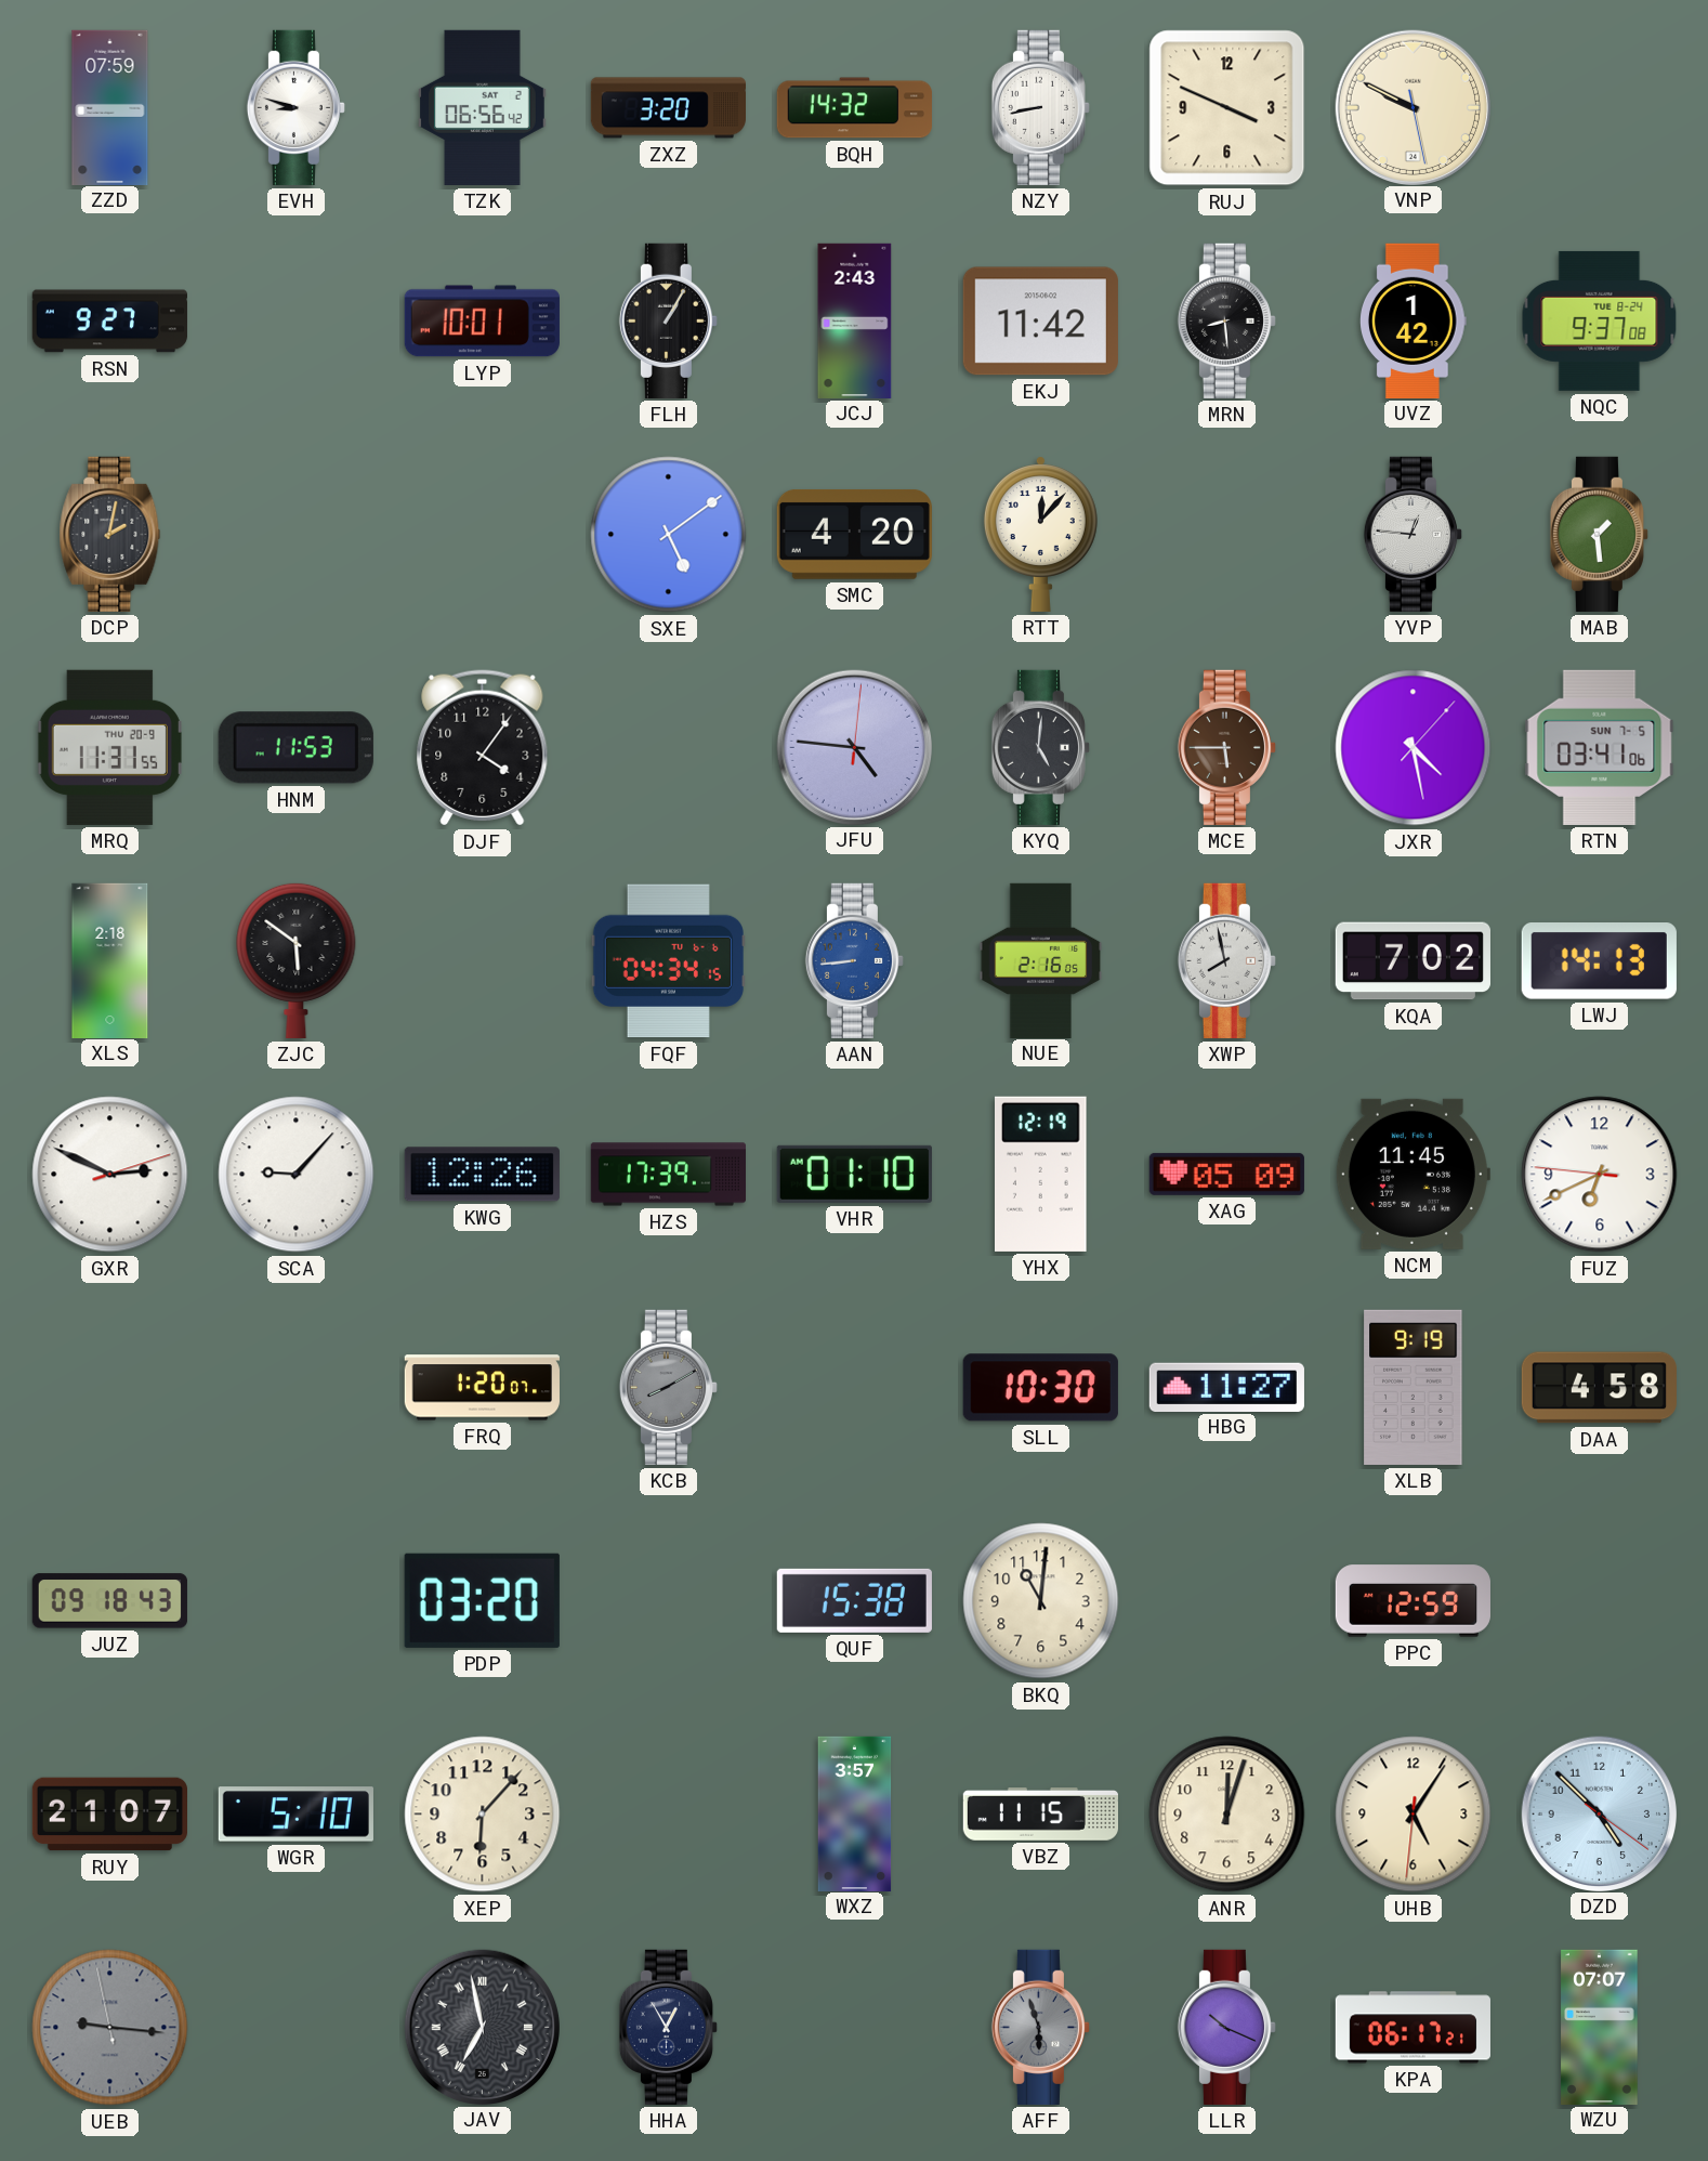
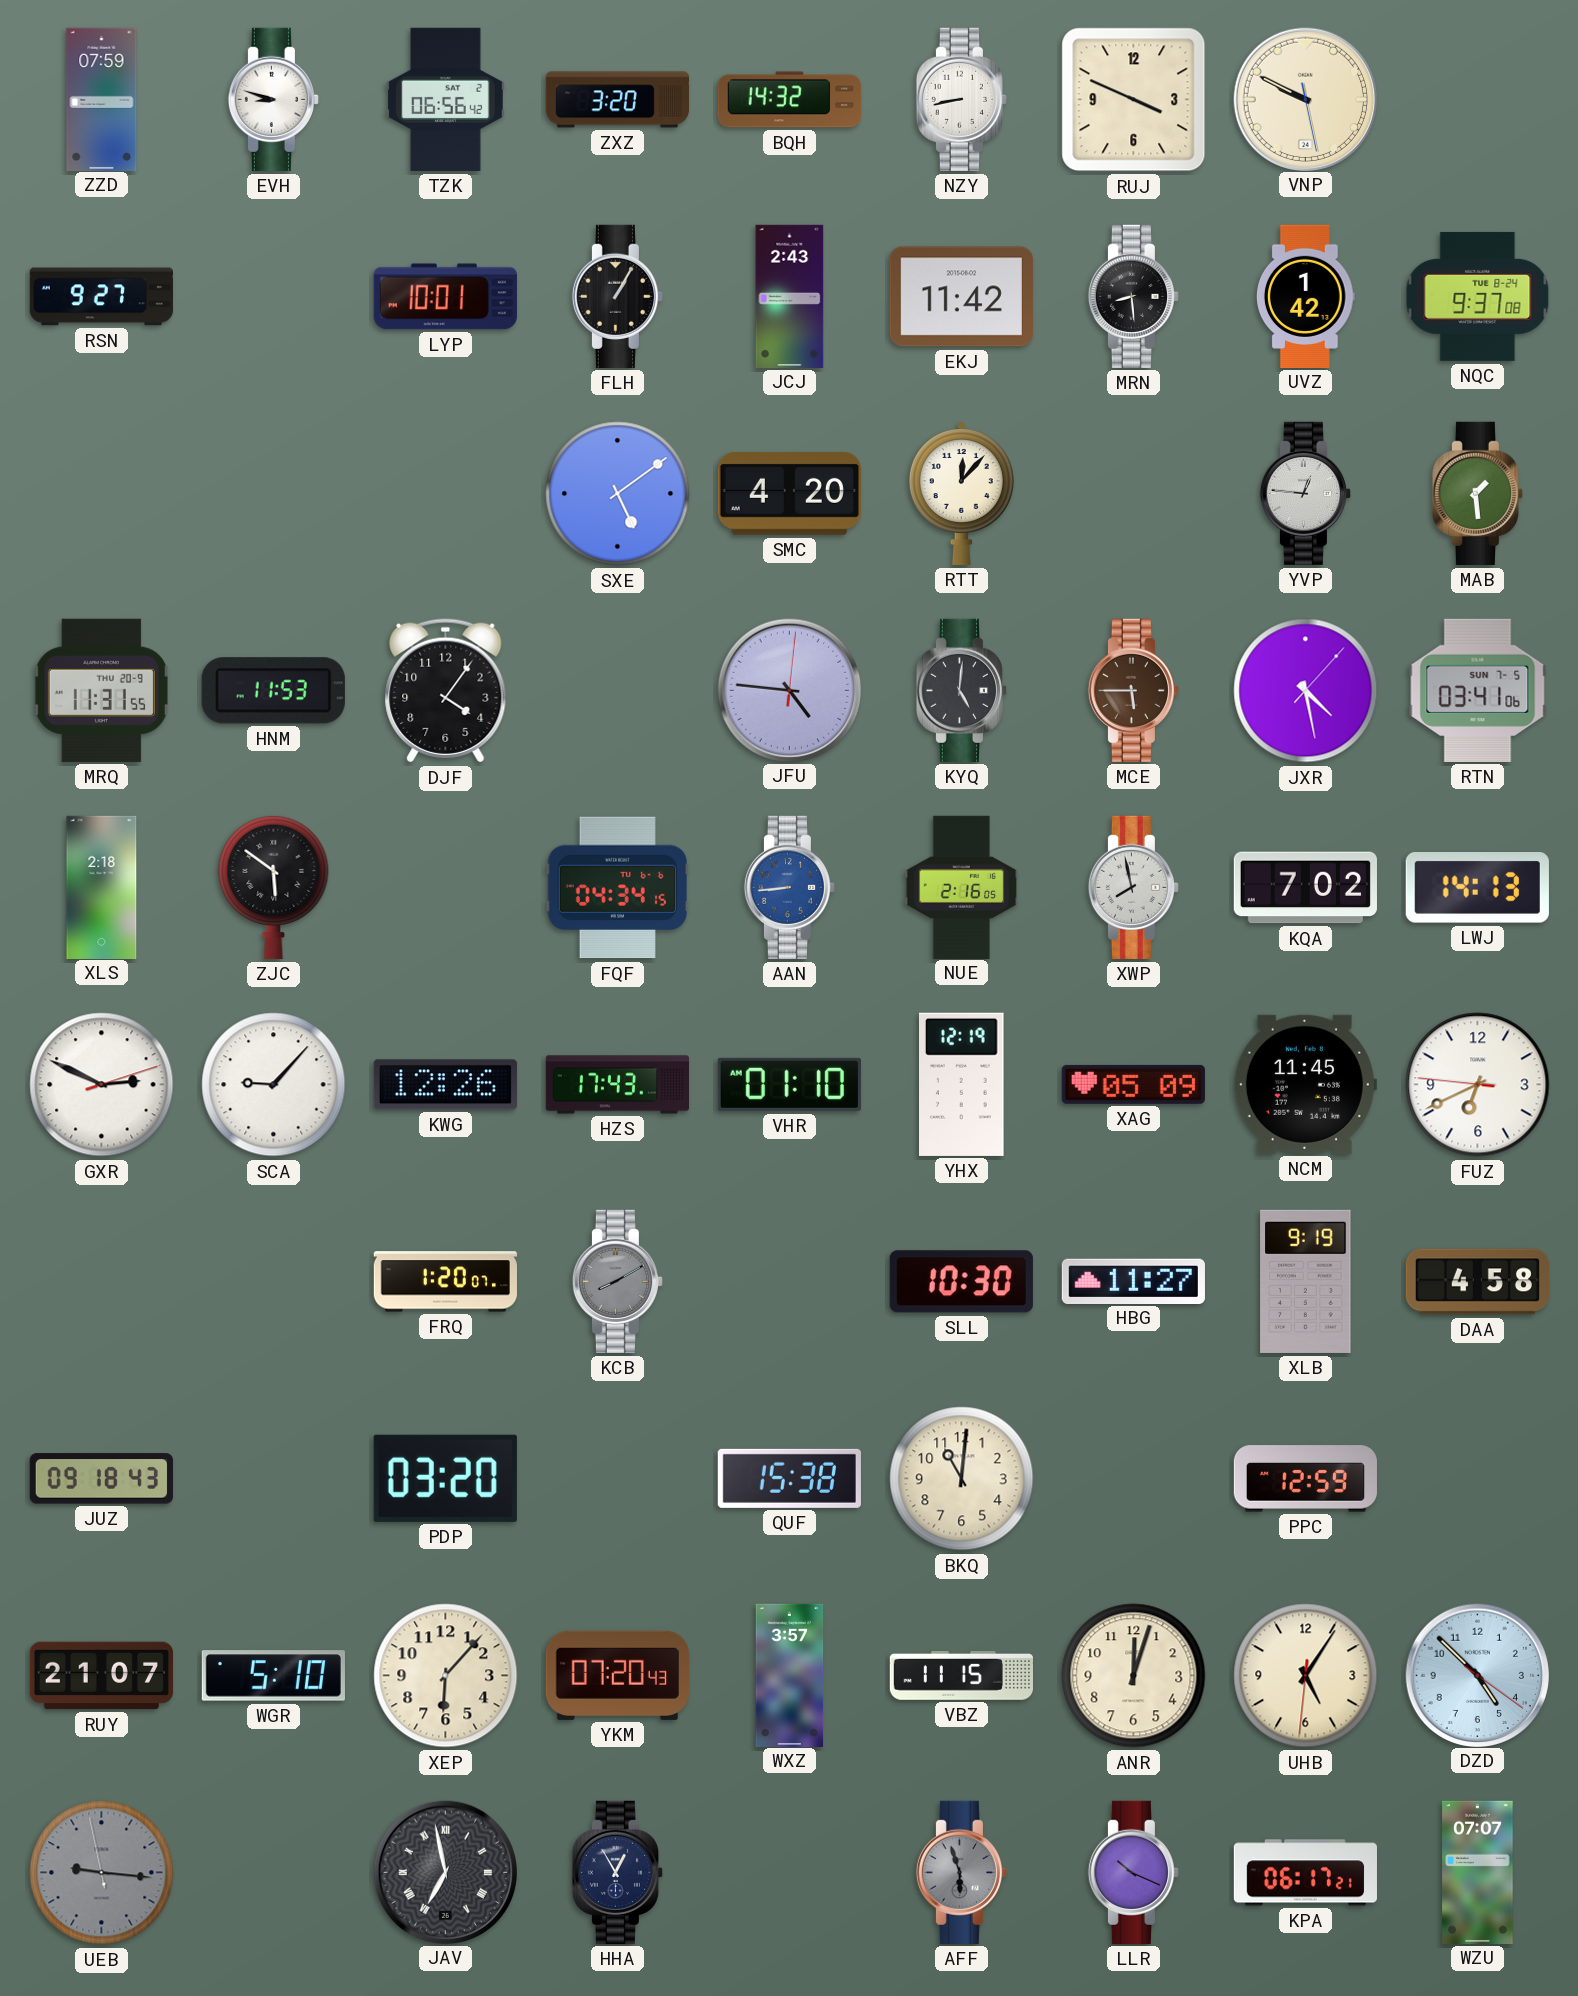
DCP: 2:02 -> none
HZS: 17:39 -> 17:43
YKM: none -> 07:20
